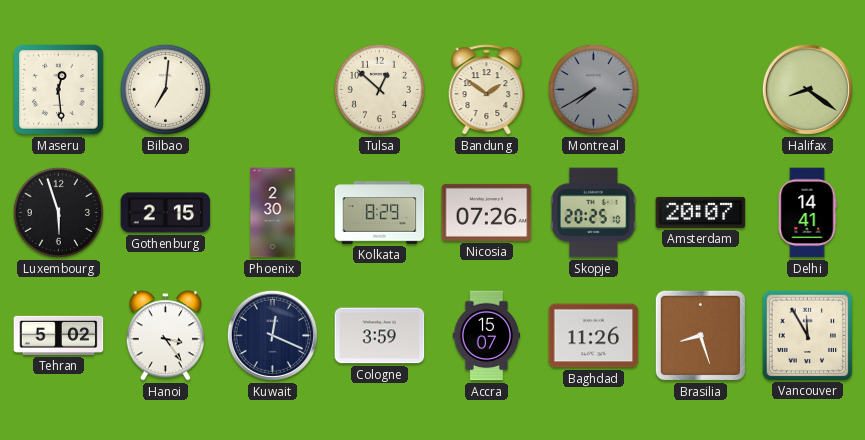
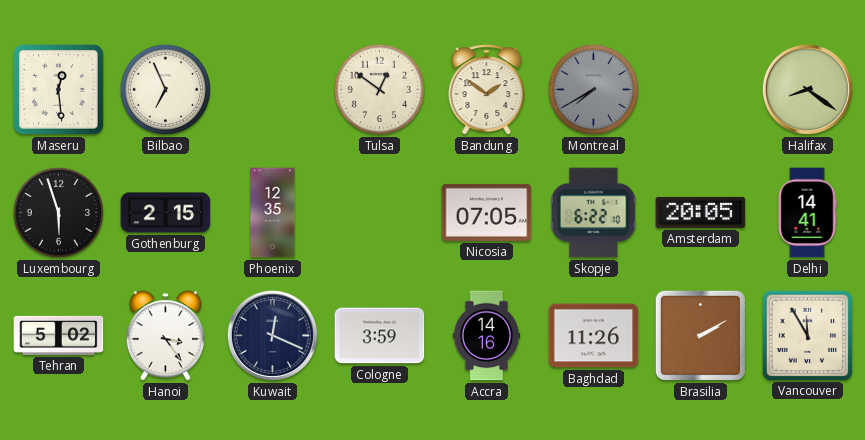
Bilbao: 7:01 -> 6:56
Tulsa: 12:52 -> 12:51
Phoenix: 2:30 -> 12:35
Kolkata: 8:29 -> none
Nicosia: 07:26 -> 07:05
Skopje: 20:25 -> 6:22
Amsterdam: 20:07 -> 20:05
Accra: 15:07 -> 14:16
Brasilia: 8:27 -> 2:10
